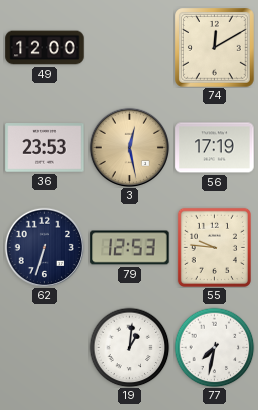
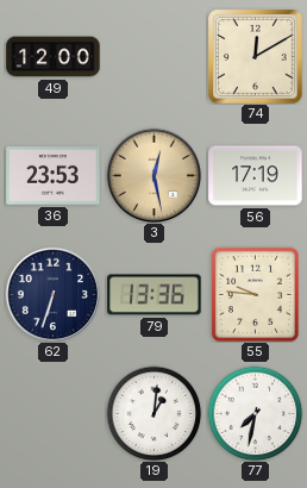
79: 12:53 -> 13:36
